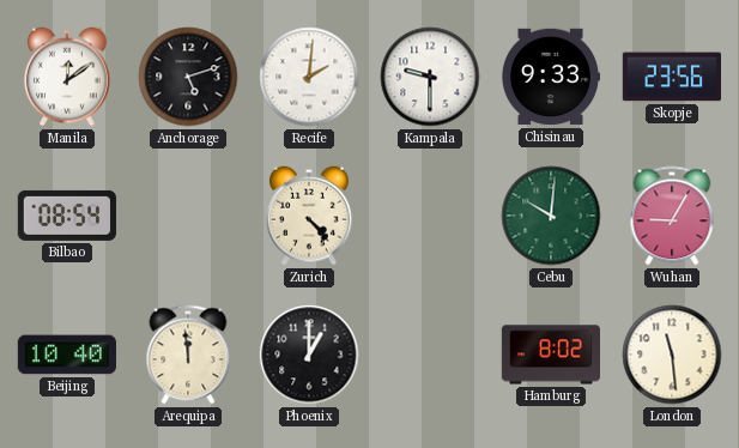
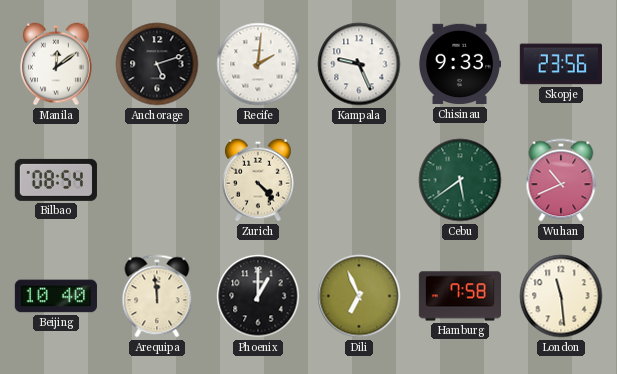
Kampala: 9:30 -> 9:26
Cebu: 10:01 -> 5:39
Wuhan: 9:05 -> 10:41
Dili: none -> 6:56
Hamburg: 8:02 -> 7:58
